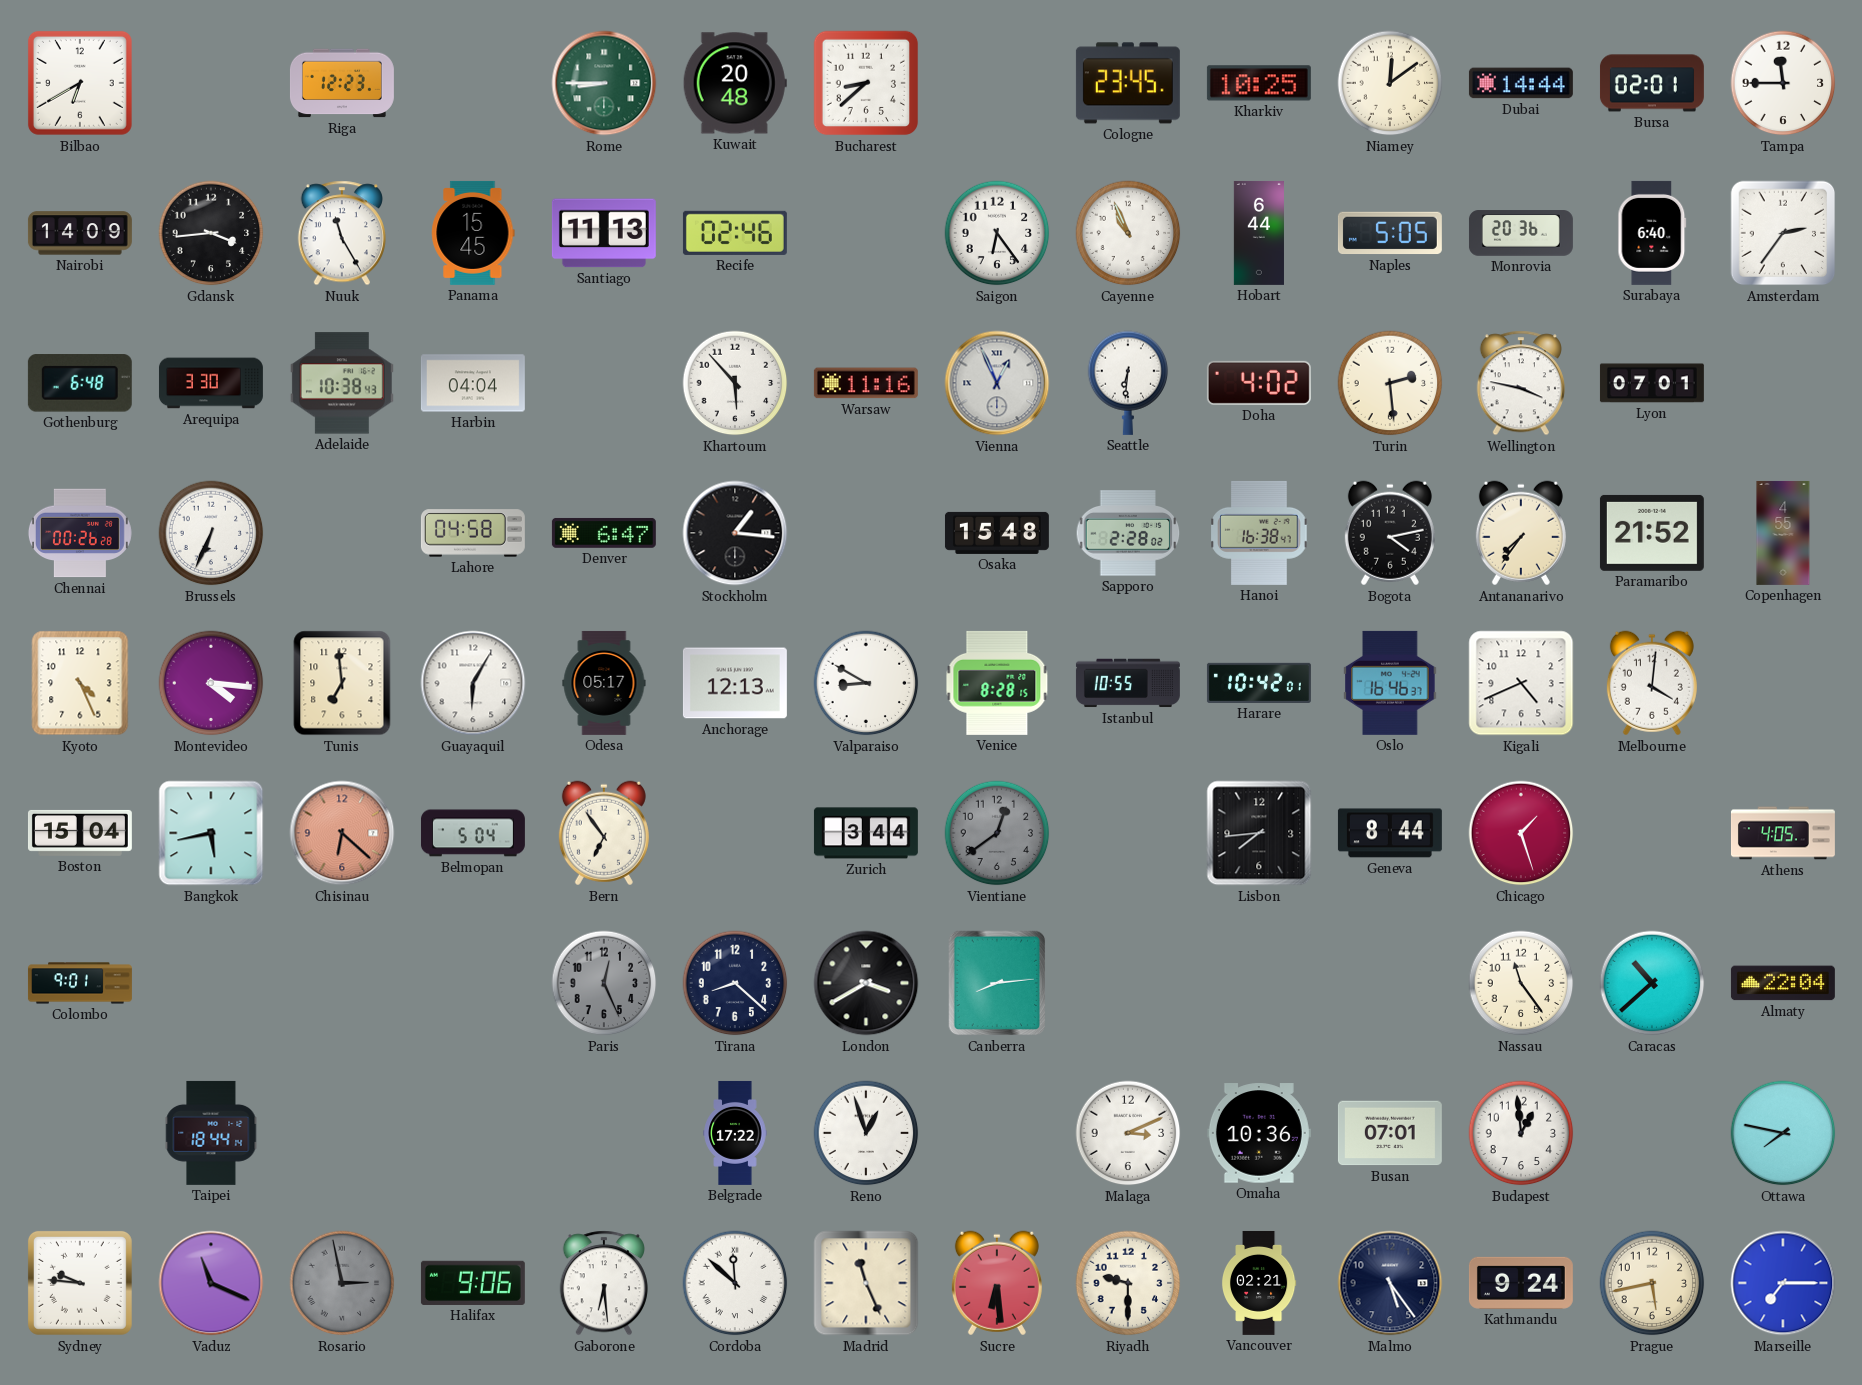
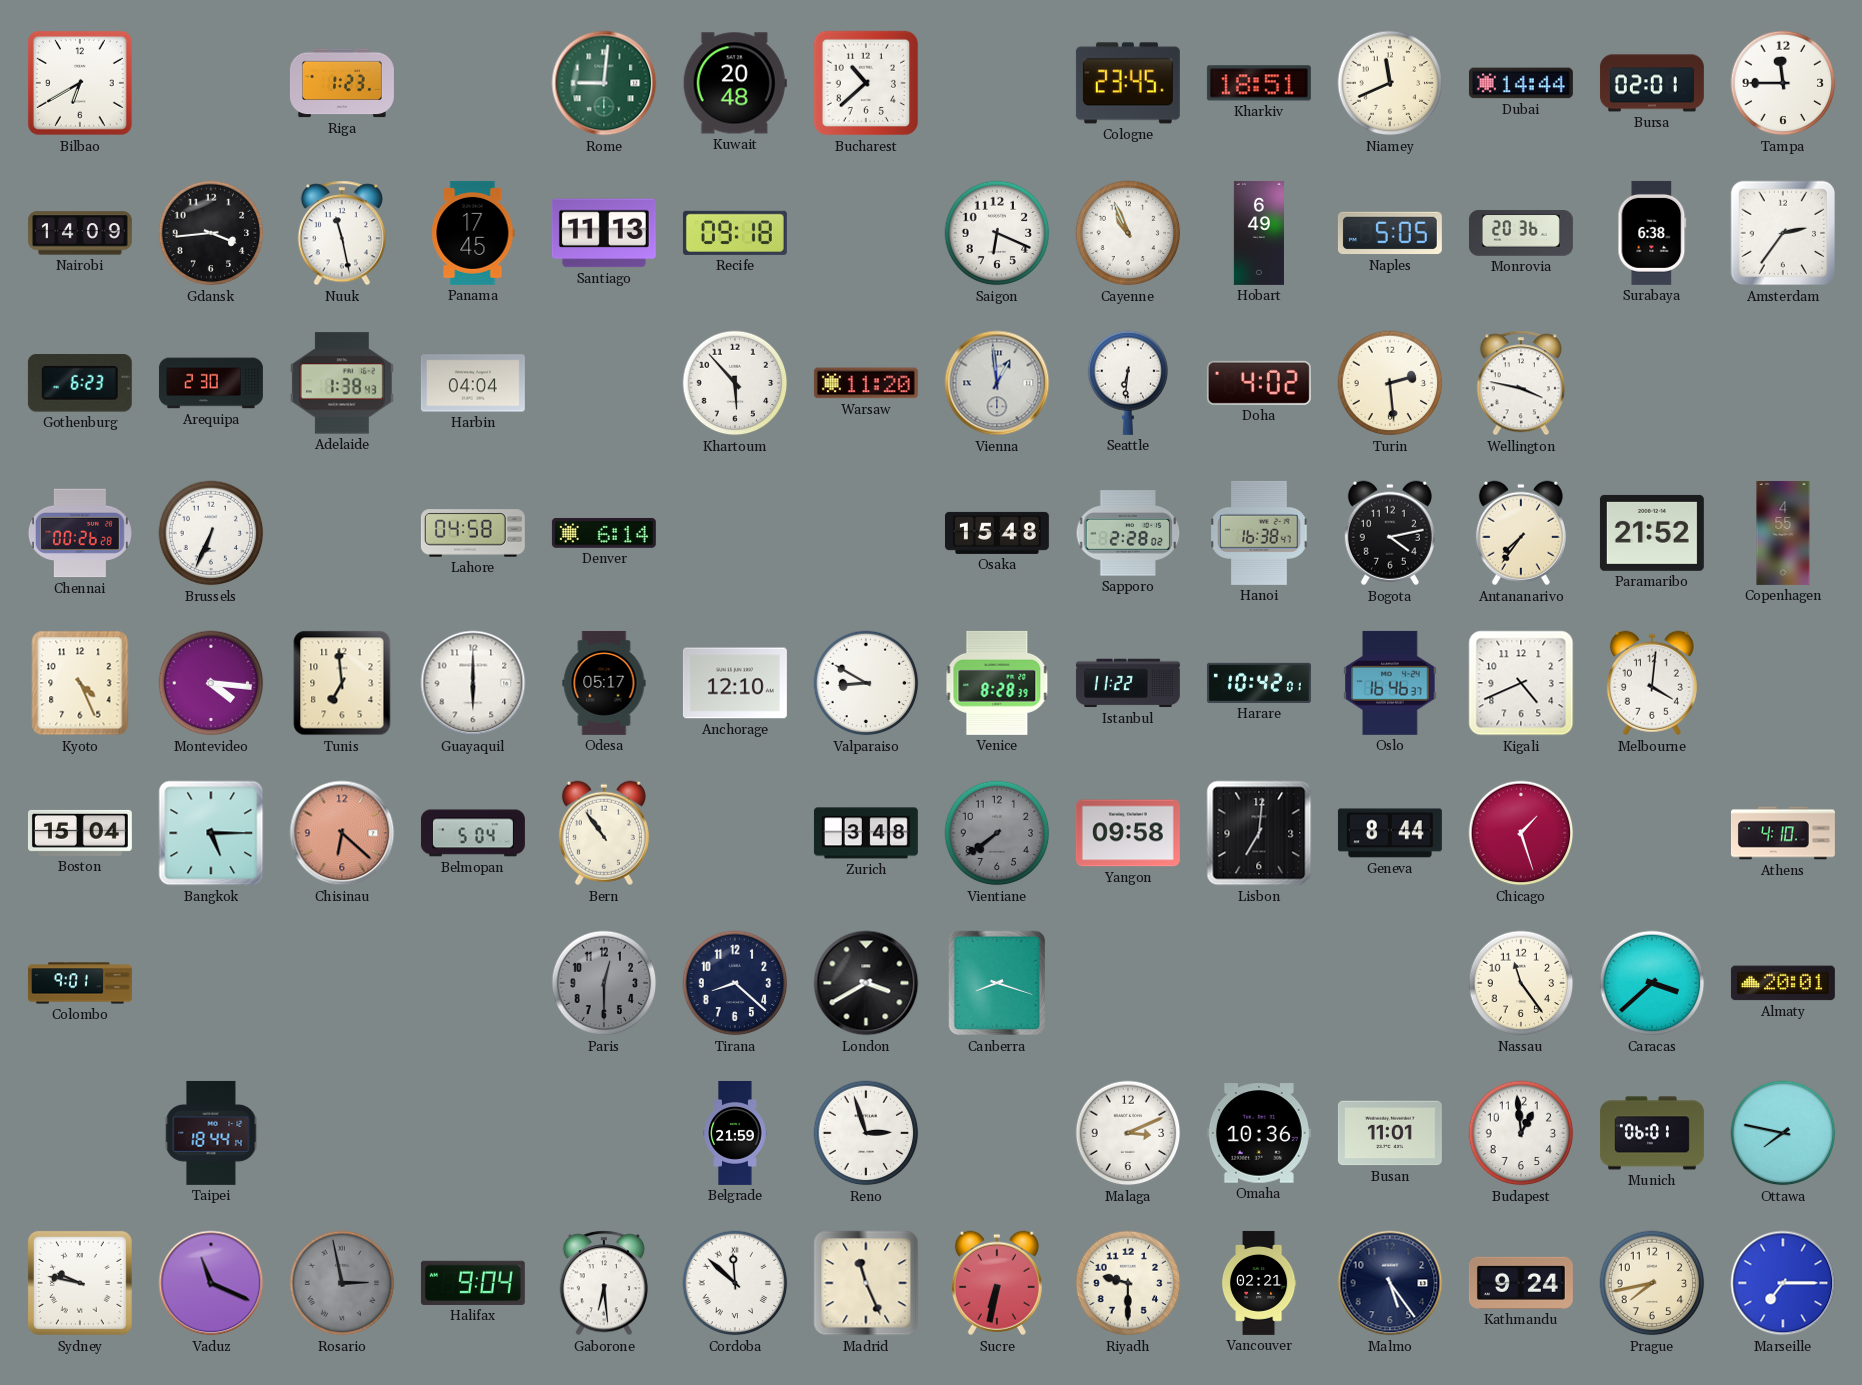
Riga: 12:23 -> 1:23
Rome: 8:45 -> 9:01
Bucharest: 8:38 -> 10:38
Kharkiv: 10:25 -> 18:51
Niamey: 12:09 -> 11:41
Nuuk: 11:25 -> 11:28
Panama: 15:45 -> 17:45
Recife: 02:46 -> 09:18
Saigon: 6:24 -> 6:19
Hobart: 6:44 -> 6:49
Surabaya: 6:40 -> 6:38
Gothenburg: 6:48 -> 6:23
Arequipa: 3:30 -> 2:30
Adelaide: 10:38 -> 1:38
Warsaw: 11:16 -> 11:20
Vienna: 12:56 -> 12:59
Lyon: 07:01 -> none
Denver: 6:47 -> 6:14
Stockholm: 1:16 -> none
Guayaquil: 6:05 -> 6:00
Anchorage: 12:13 -> 12:10
Venice: 8:28:15 -> 8:28:39
Istanbul: 10:55 -> 11:22
Bangkok: 5:43 -> 5:15
Bern: 6:54 -> 10:54
Zurich: 3:44 -> 3:48
Vientiane: 12:39 -> 7:39
Yangon: none -> 09:58
Lisbon: 7:44 -> 7:01
Athens: 4:05 -> 4:10
Paris: 12:26 -> 12:30
Canberra: 8:14 -> 8:18
Caracas: 10:38 -> 3:38
Almaty: 22:04 -> 20:01
Belgrade: 17:22 -> 21:59
Reno: 12:57 -> 2:57
Busan: 07:01 -> 11:01
Munich: none -> 06:01
Sydney: 9:46 -> 9:47
Halifax: 9:06 -> 9:04
Sucre: 6:29 -> 6:32
Prague: 5:43 -> 7:43
